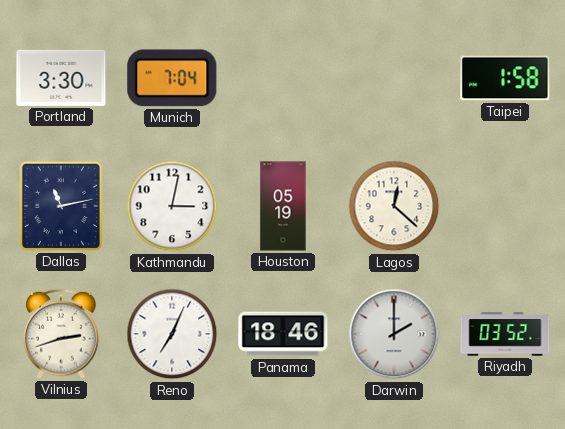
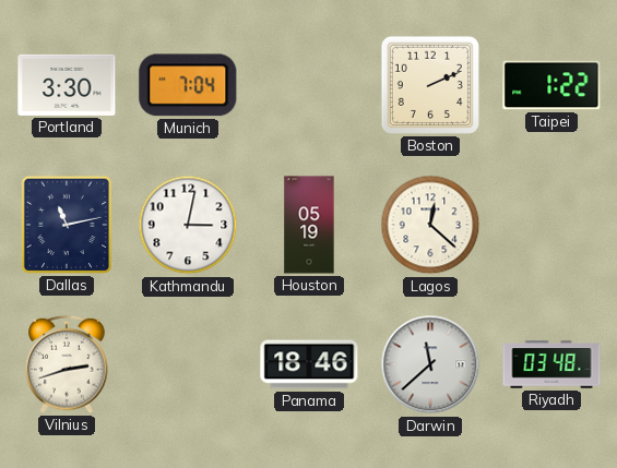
Boston: none -> 2:11
Taipei: 1:58 -> 1:22
Reno: 7:04 -> none
Darwin: 2:00 -> 11:38
Riyadh: 03:52 -> 03:48
